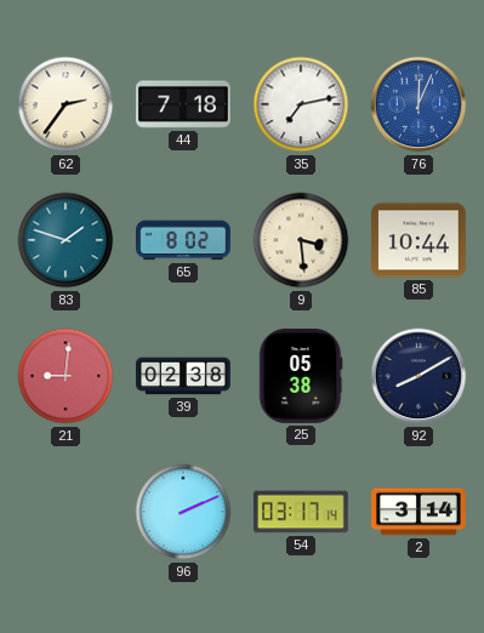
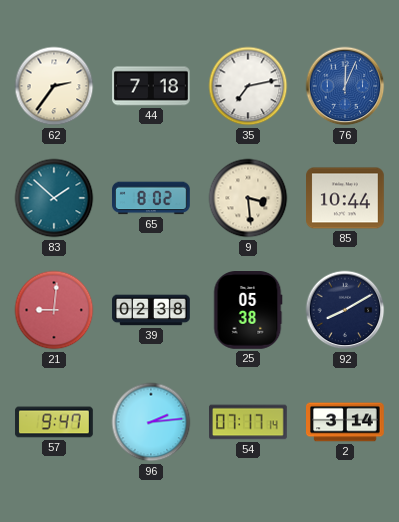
83: 1:48 -> 1:52
57: none -> 9:47
96: 2:11 -> 2:14
54: 03:17 -> 07:17
